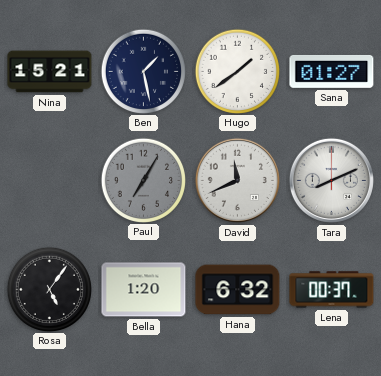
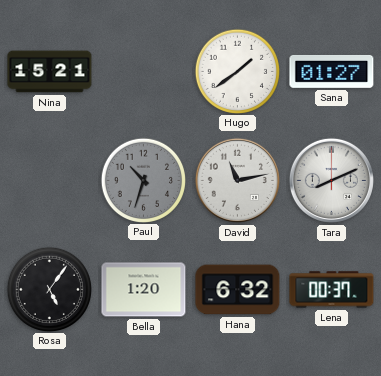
Ben: 1:28 -> none
Paul: 7:05 -> 10:33
David: 11:41 -> 11:13
